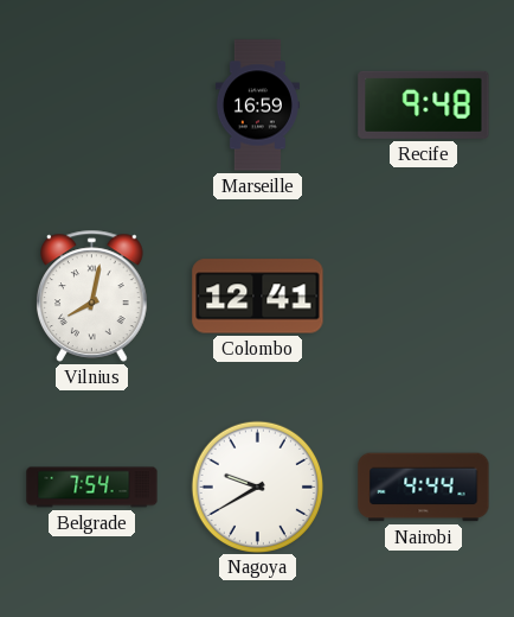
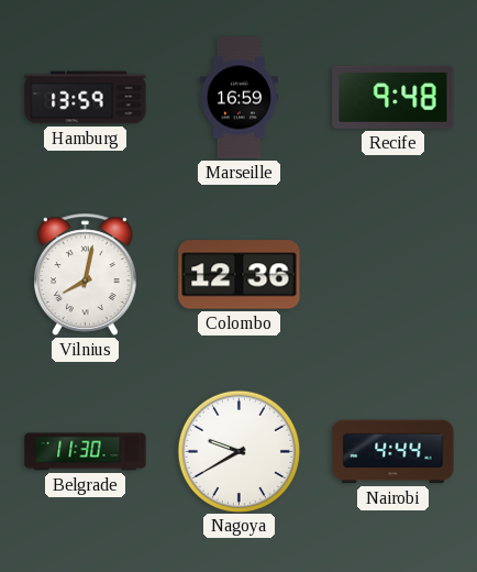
Hamburg: none -> 13:59
Colombo: 12:41 -> 12:36
Belgrade: 7:54 -> 11:30
